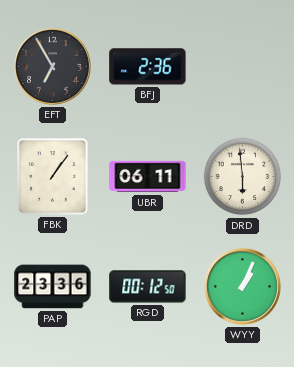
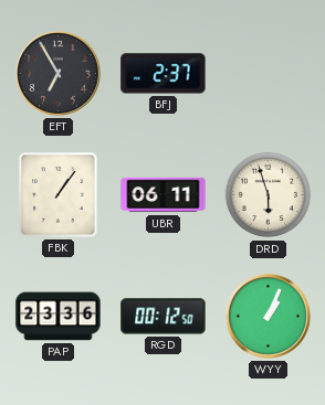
BFJ: 2:36 -> 2:37
DRD: 5:59 -> 5:57
